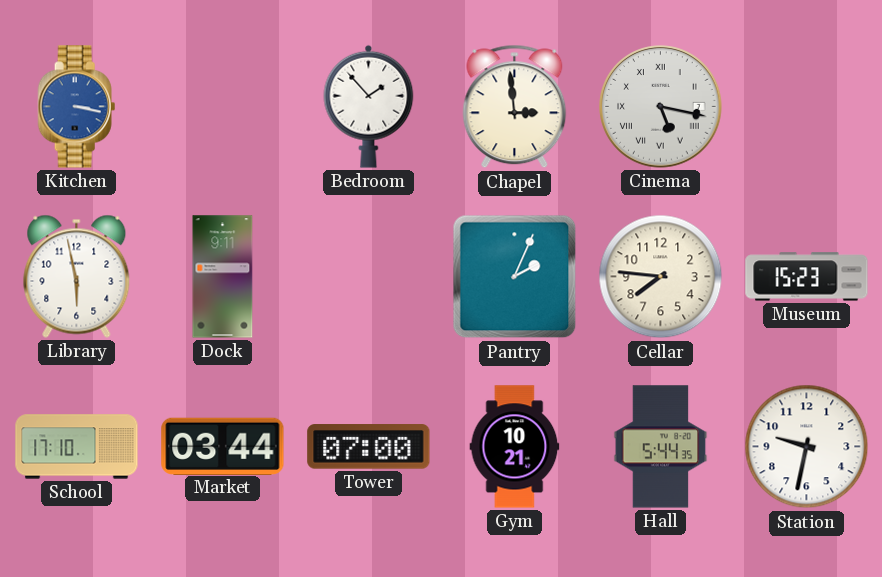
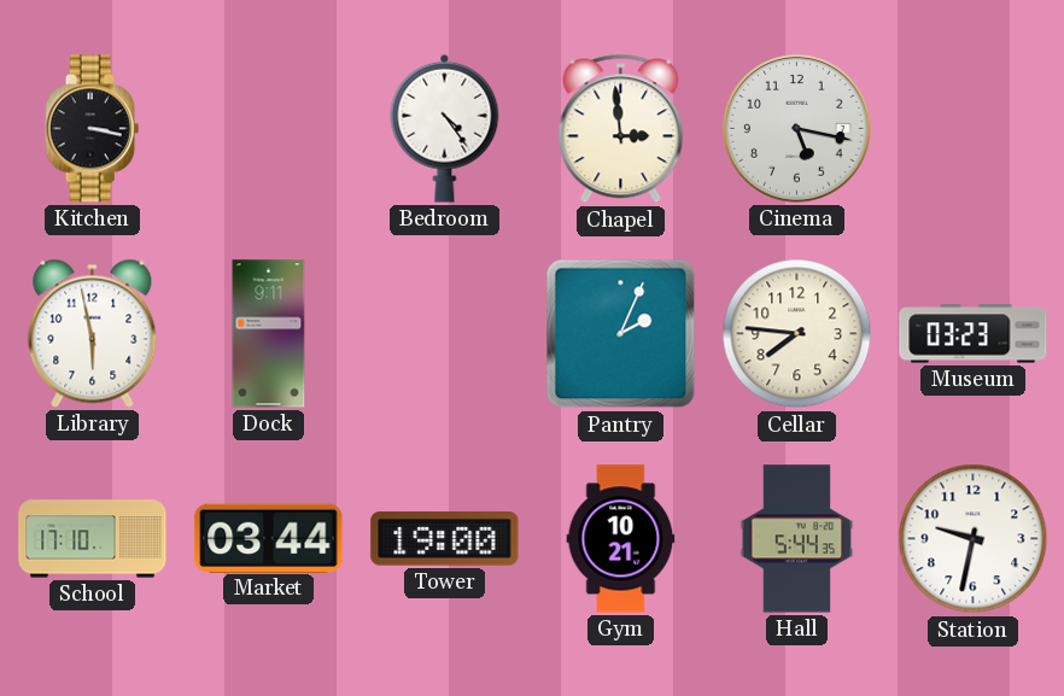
Kitchen dial: blue -> black
Bedroom: 1:53 -> 4:24
Cinema numerals: Roman -> Arabic
Museum: 15:23 -> 03:23
Tower: 07:00 -> 19:00
